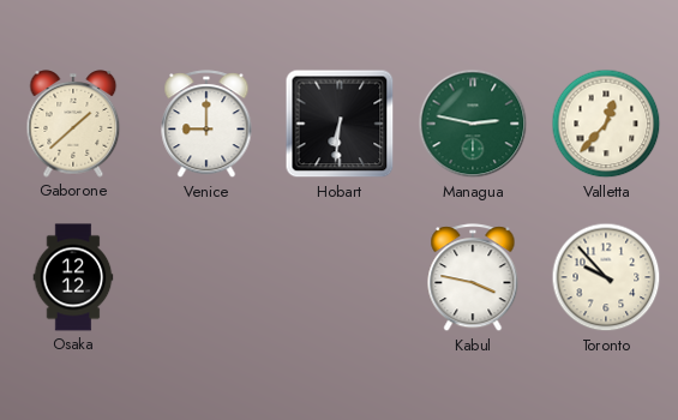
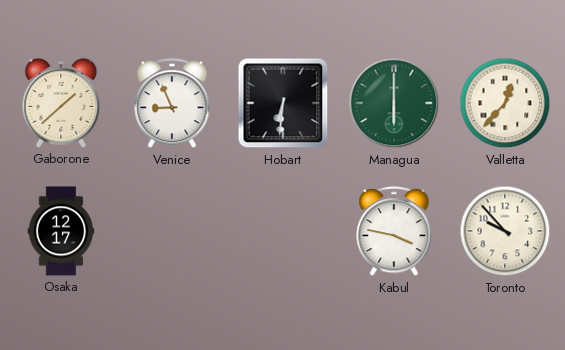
Venice: 9:00 -> 8:56
Managua: 2:47 -> 6:00
Osaka: 12:12 -> 12:17
